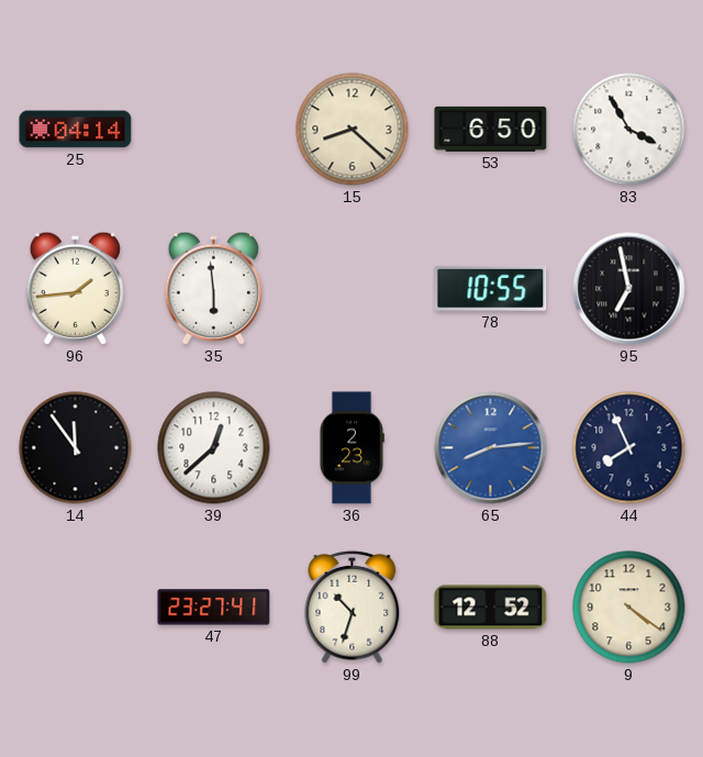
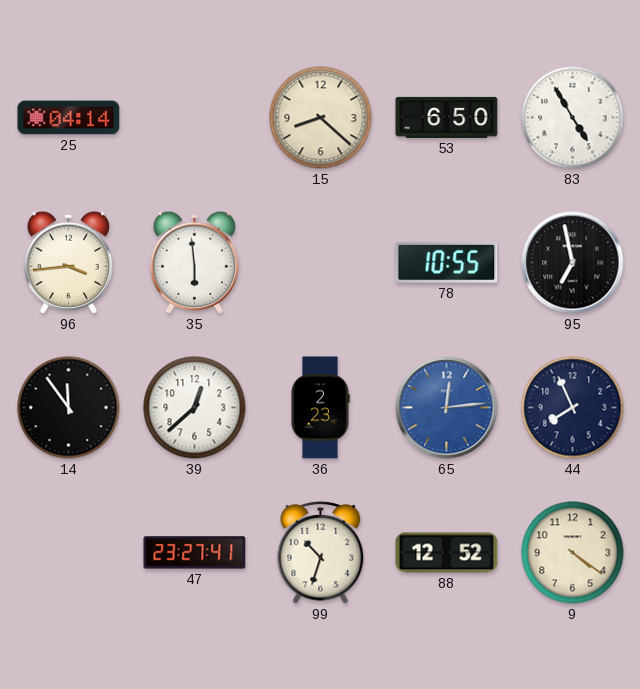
83: 3:55 -> 4:55
96: 1:44 -> 3:44
65: 8:14 -> 12:14
